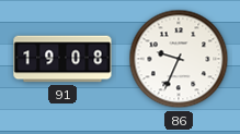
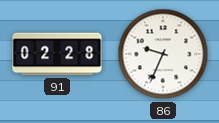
91: 19:08 -> 02:28
